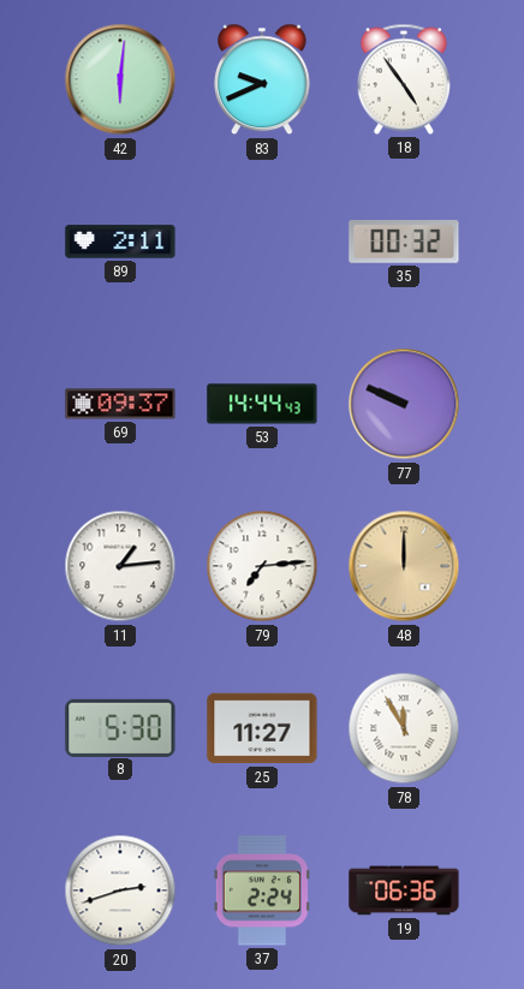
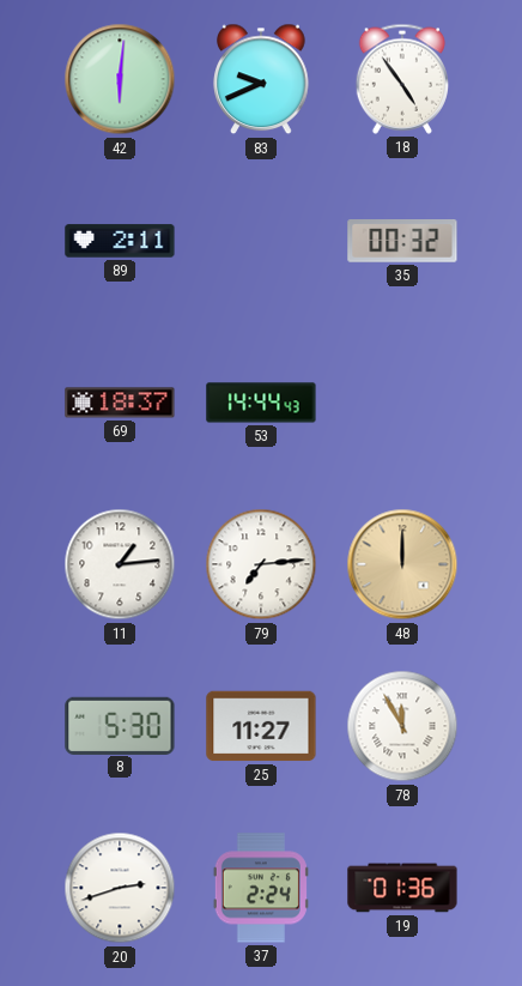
69: 09:37 -> 18:37
77: 9:49 -> none
19: 06:36 -> 01:36
